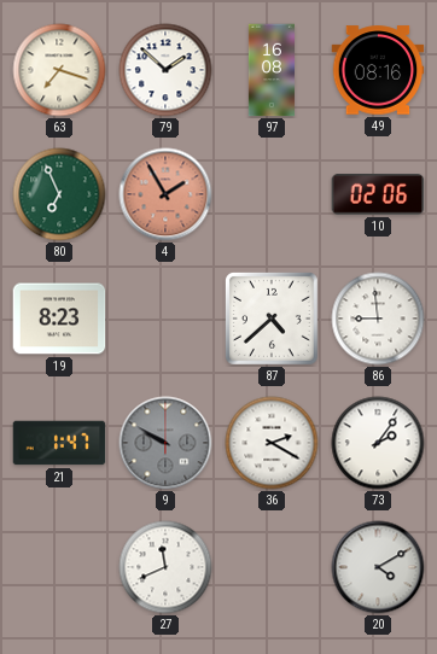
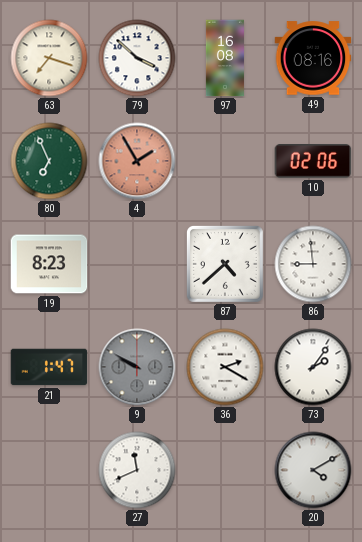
79: 1:52 -> 3:52
